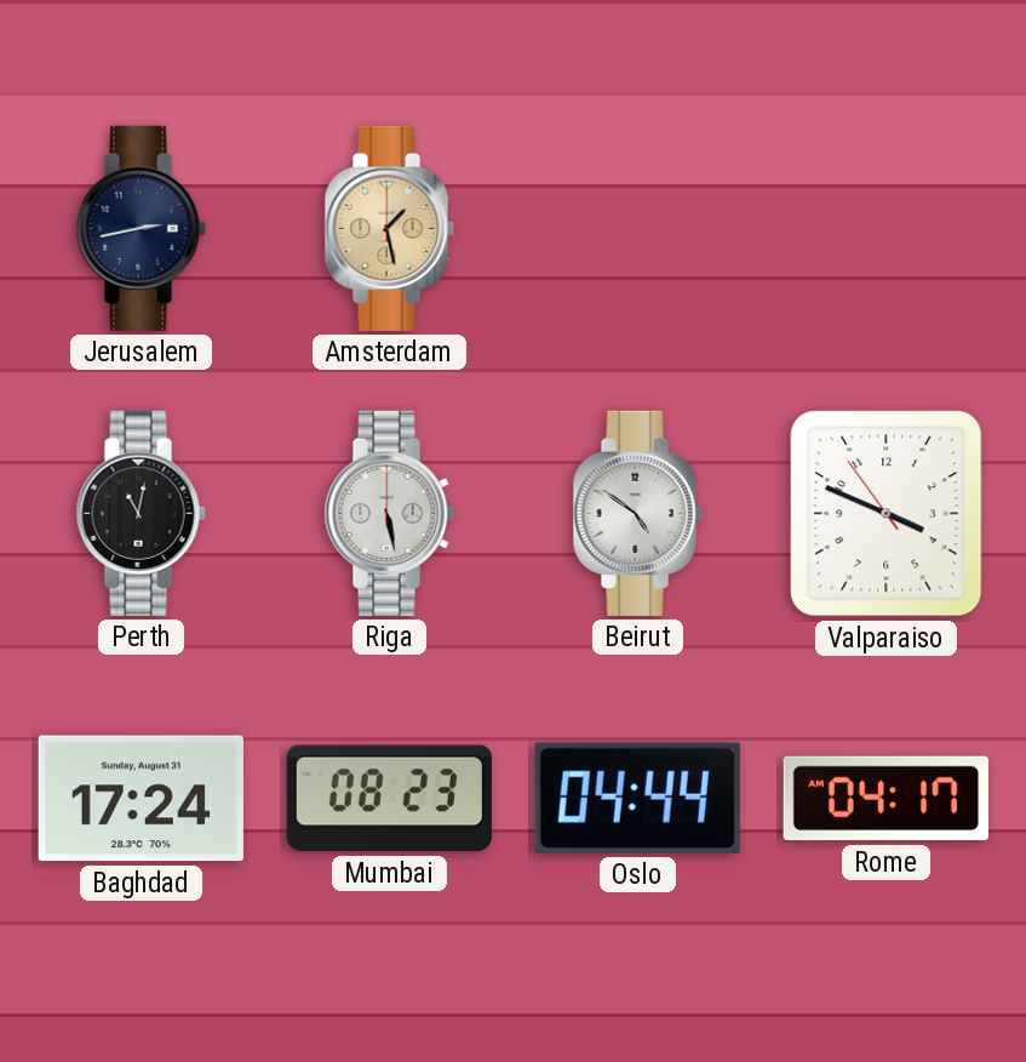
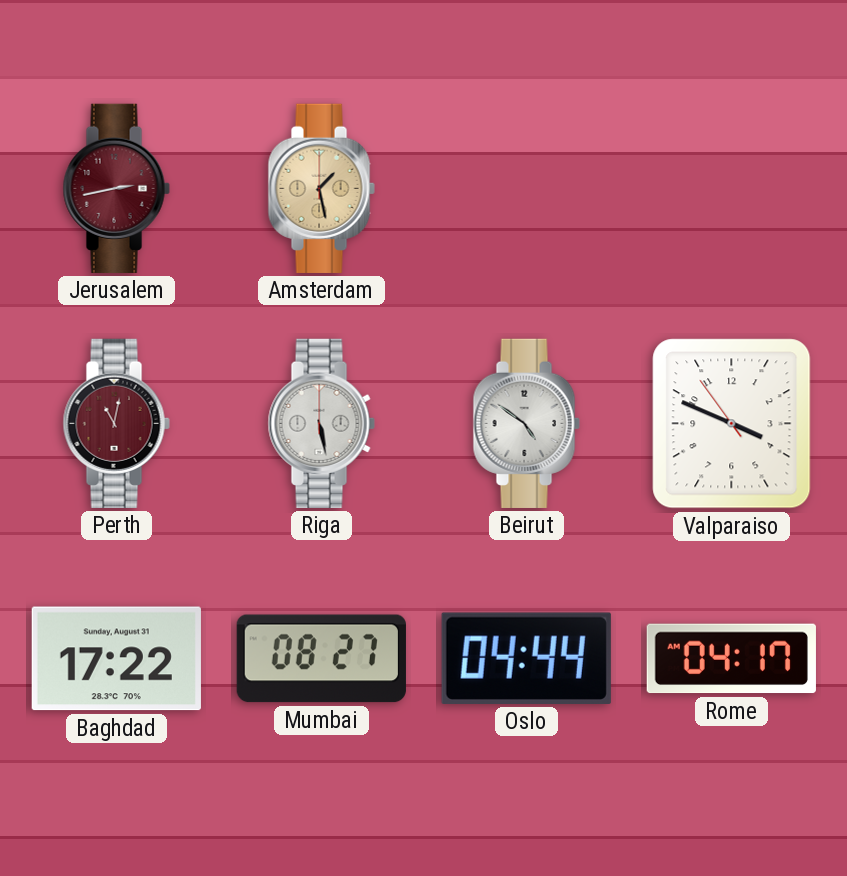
Jerusalem dial: navy -> burgundy
Perth dial: black -> burgundy
Baghdad: 17:24 -> 17:22
Mumbai: 08:23 -> 08:27
